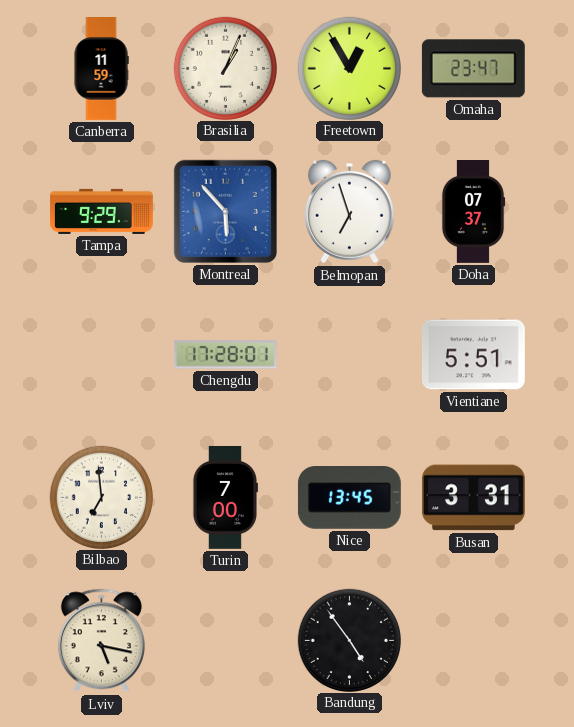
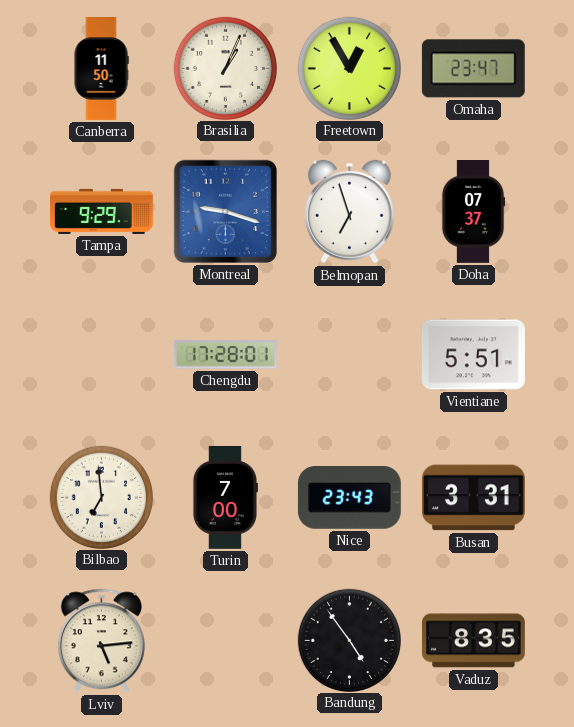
Canberra: 11:59 -> 11:50
Montreal: 5:53 -> 9:18
Nice: 13:45 -> 23:43
Lviv: 5:17 -> 5:14
Vaduz: none -> 8:35
